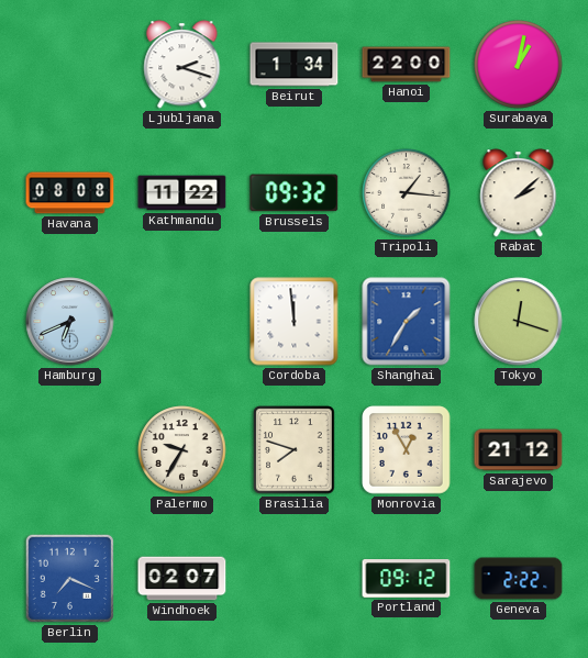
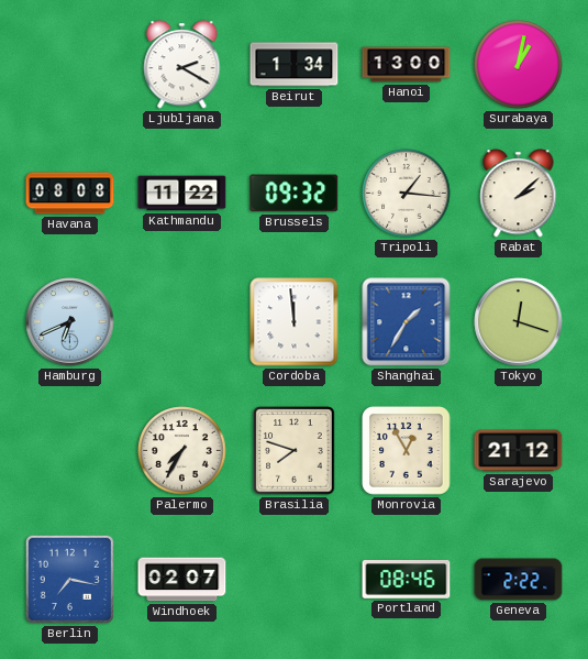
Ljubljana: 2:18 -> 2:20
Hanoi: 22:00 -> 13:00
Palermo: 9:35 -> 7:35
Berlin: 7:19 -> 7:17
Portland: 09:12 -> 08:46
